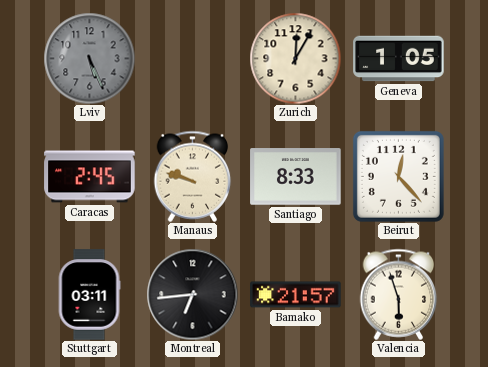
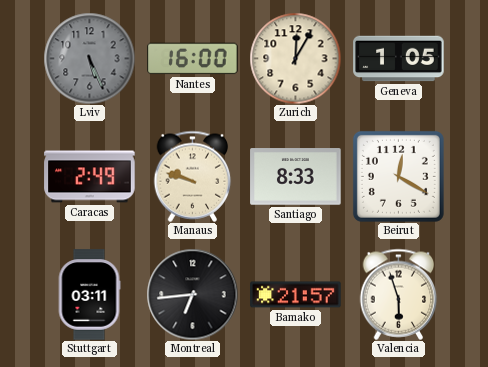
Nantes: none -> 16:00
Caracas: 2:45 -> 2:49
Beirut: 12:23 -> 12:20
